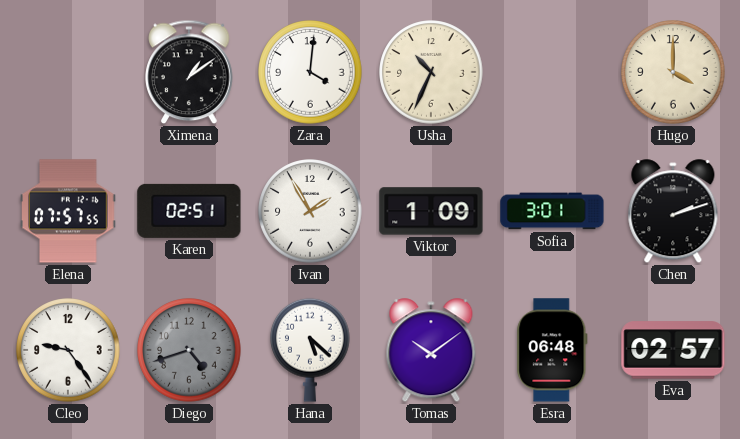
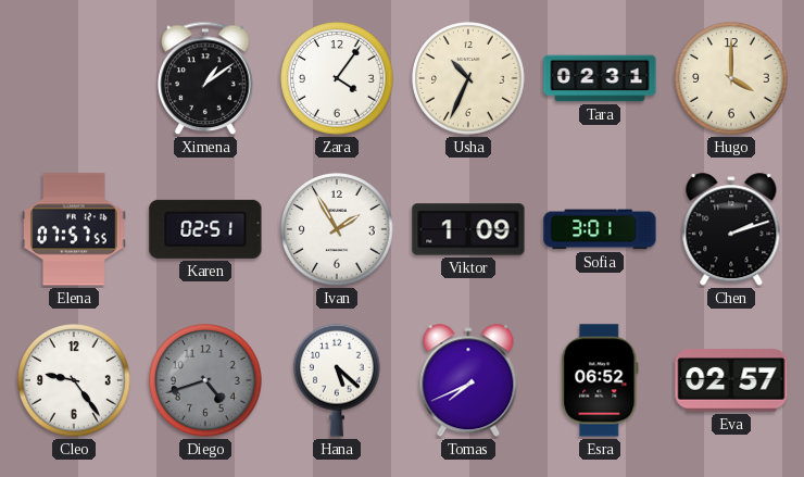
Zara: 4:01 -> 4:06
Tara: none -> 02:31
Tomas: 10:09 -> 7:41
Esra: 06:48 -> 06:52
